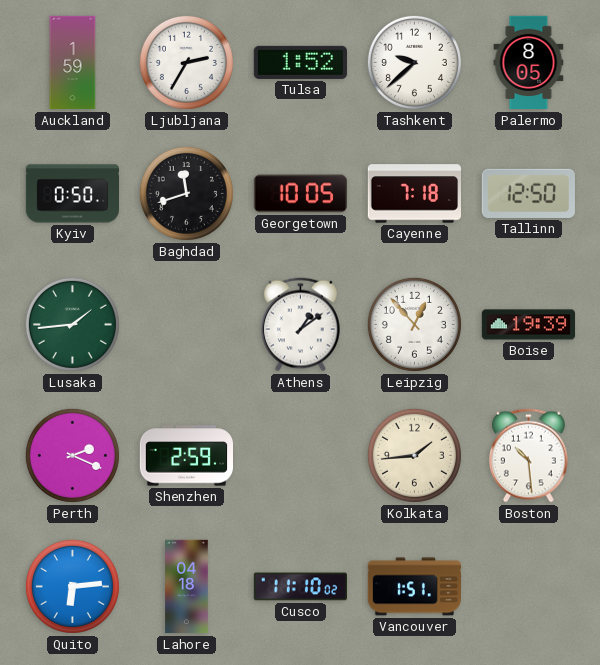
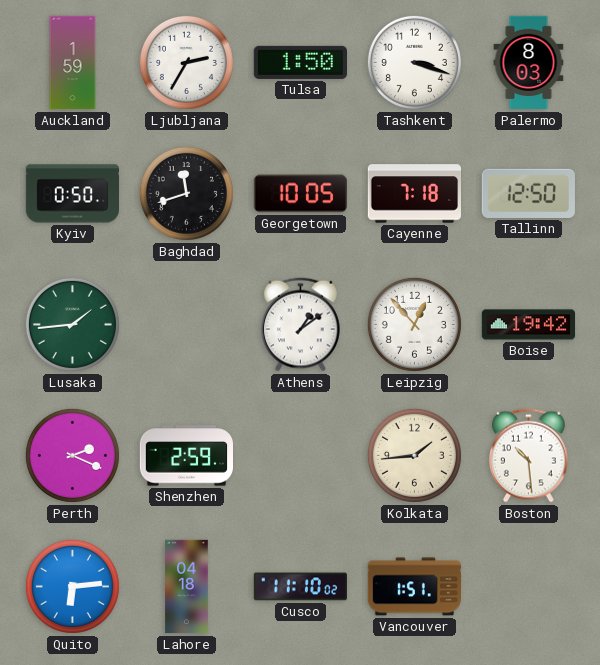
Tulsa: 1:52 -> 1:50
Tashkent: 9:38 -> 3:18
Palermo: 8:05 -> 8:03
Boise: 19:39 -> 19:42
